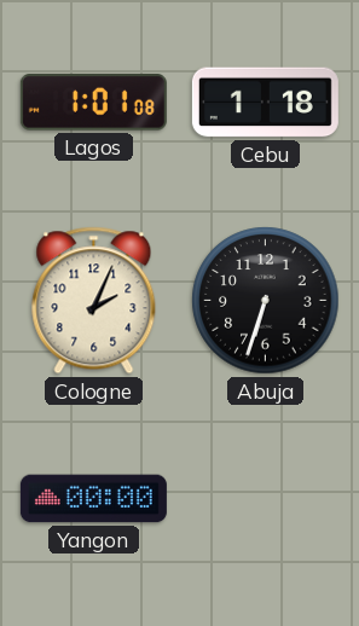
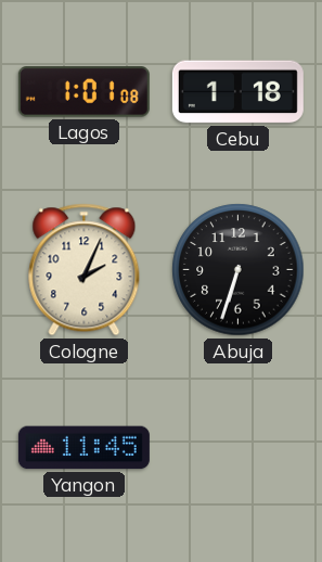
Yangon: 00:00 -> 11:45
